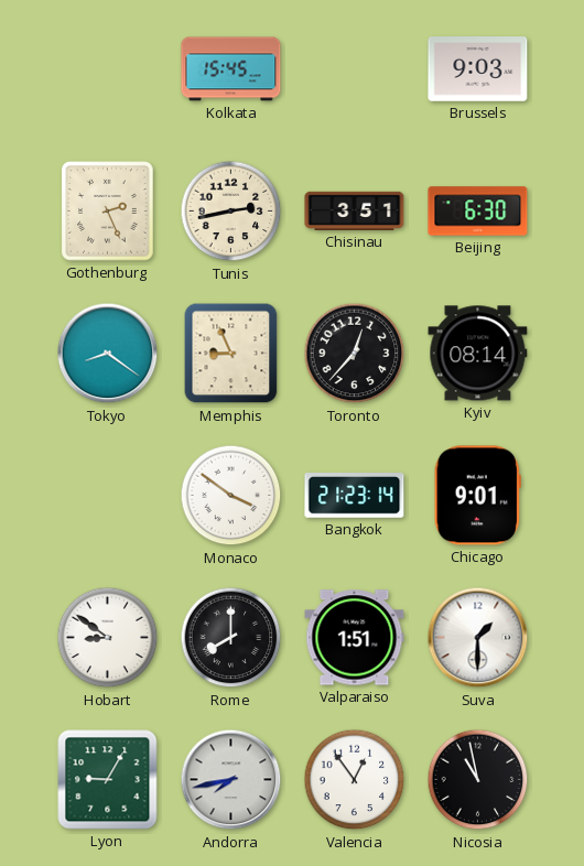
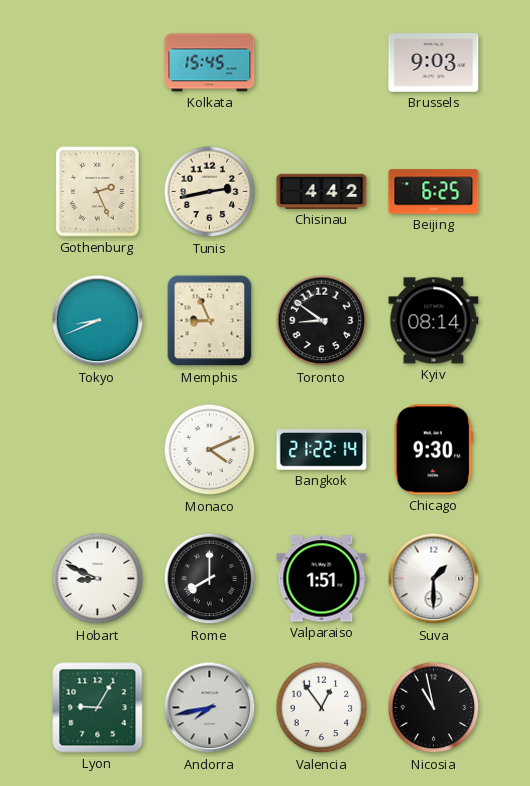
Chisinau: 3:51 -> 4:42
Beijing: 6:30 -> 6:25
Tokyo: 8:21 -> 8:41
Toronto: 12:37 -> 8:51
Monaco: 3:51 -> 4:11
Bangkok: 21:23 -> 21:22
Chicago: 9:01 -> 9:30
Hobart: 8:51 -> 8:49
